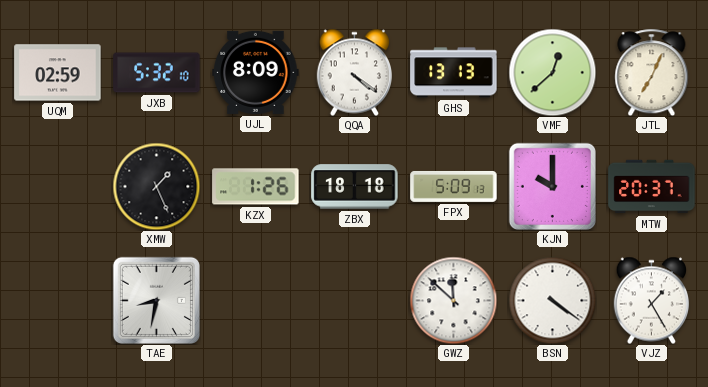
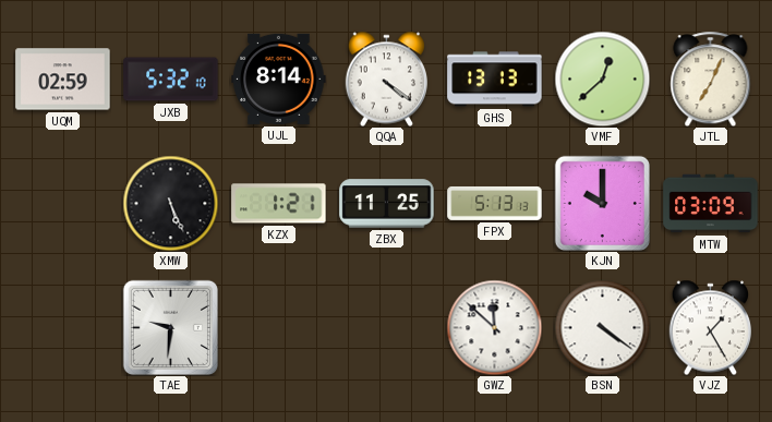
UJL: 8:09 -> 8:14
XMW: 1:26 -> 5:26
KZX: 1:26 -> 1:21
ZBX: 18:18 -> 11:25
FPX: 5:09 -> 5:13
MTW: 20:37 -> 03:09
TAE: 8:32 -> 9:31
